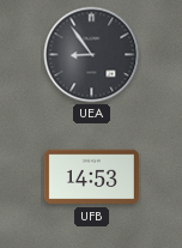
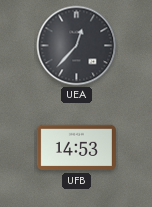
UEA: 8:54 -> 12:37
